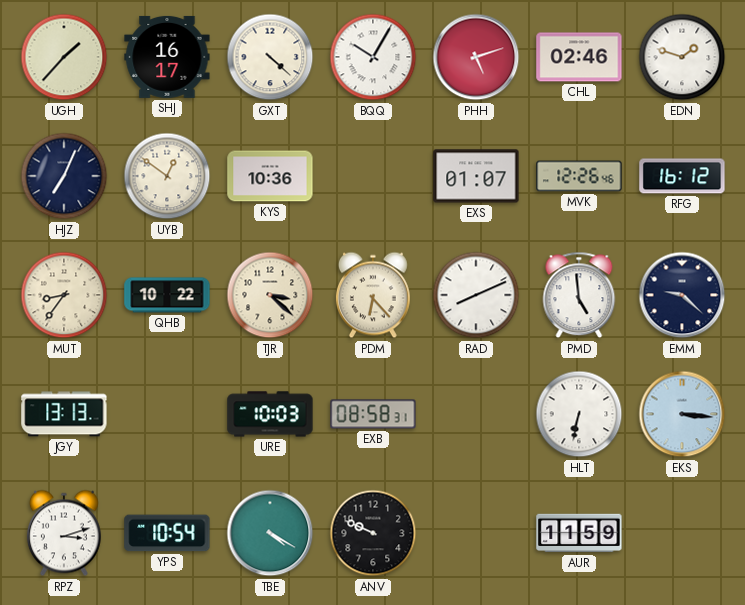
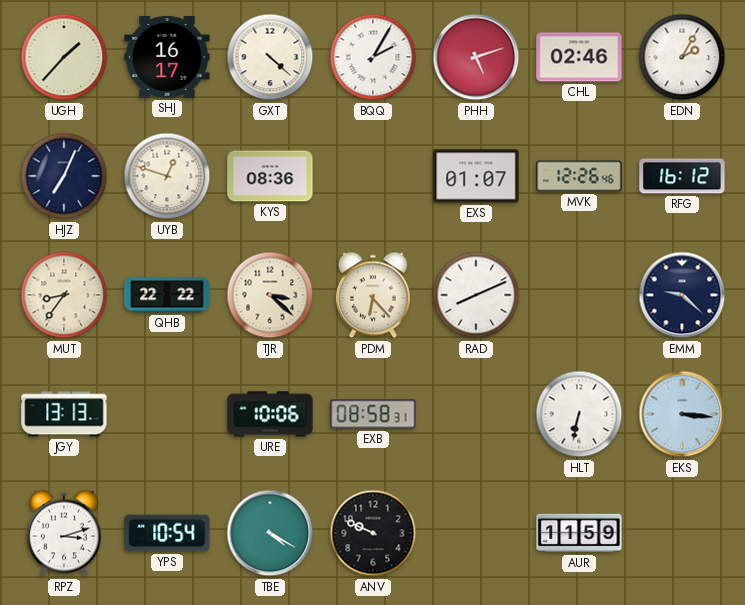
BQQ: 10:05 -> 2:05
EDN: 1:48 -> 2:05
UYB: 12:51 -> 12:48
KYS: 10:36 -> 08:36
QHB: 10:22 -> 22:22
PMD: 4:59 -> none
URE: 10:03 -> 10:06
